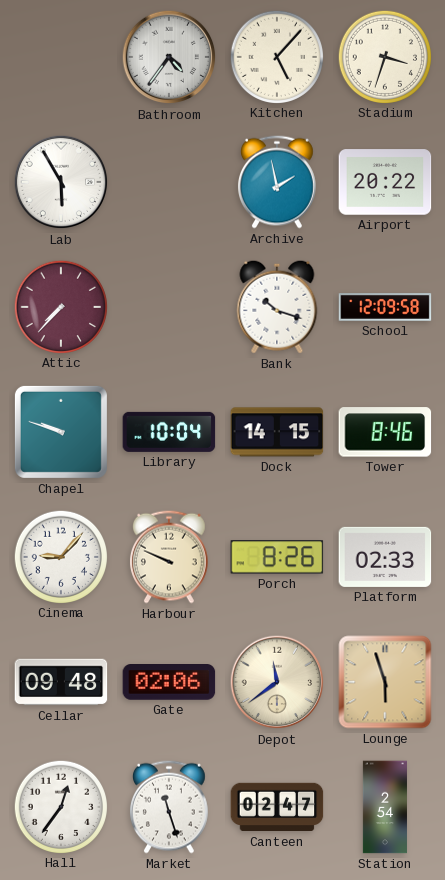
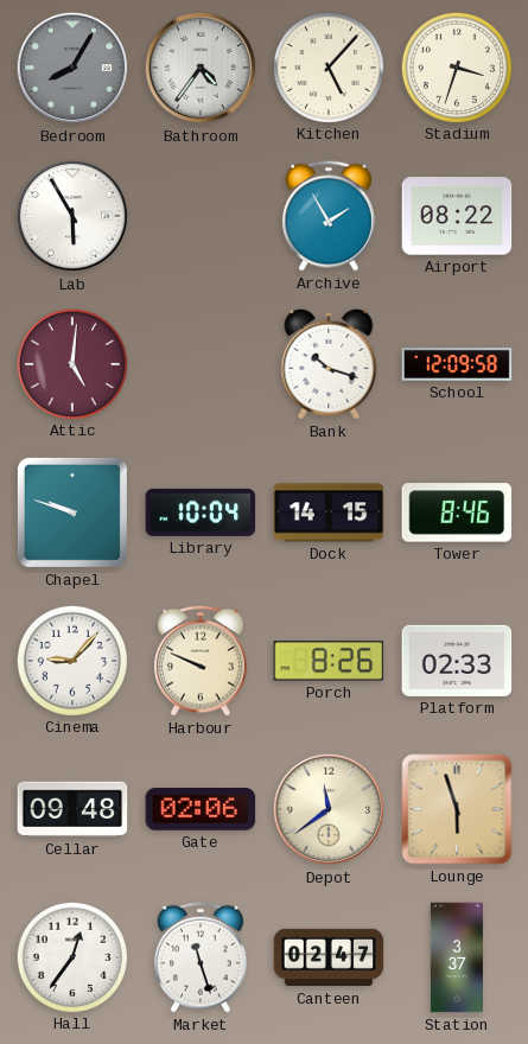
Bedroom: none -> 8:05
Archive: 1:58 -> 1:55
Airport: 20:22 -> 08:22
Attic: 7:37 -> 5:01
Station: 2:54 -> 3:37
